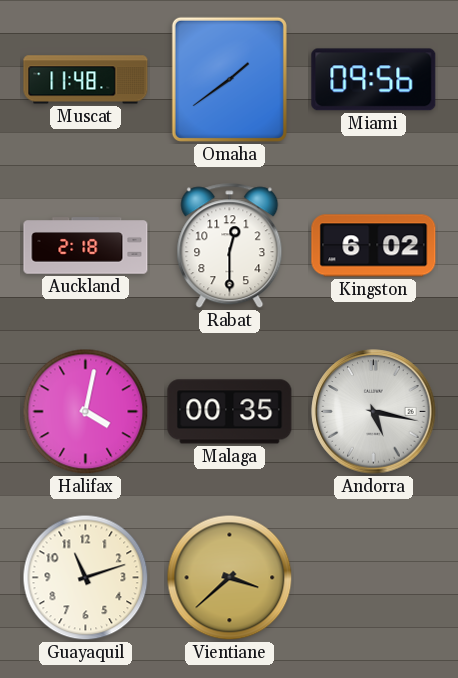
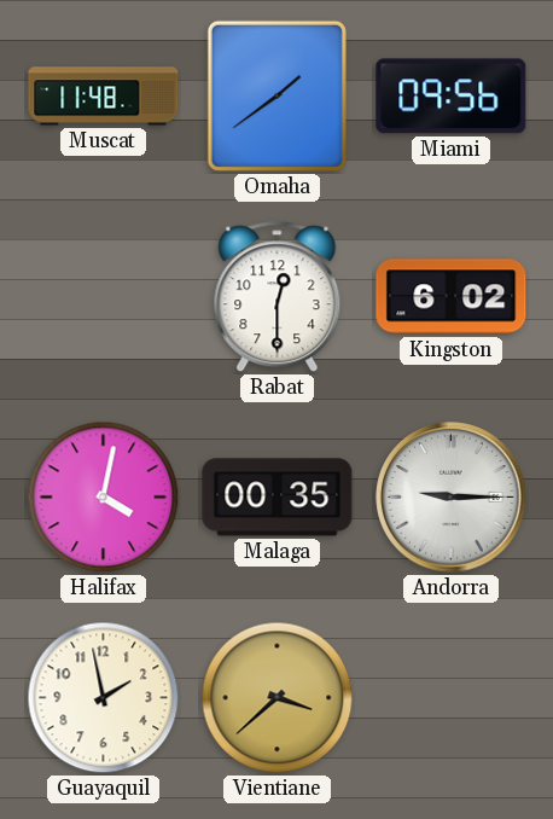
Auckland: 2:18 -> none
Andorra: 5:17 -> 9:15
Guayaquil: 11:12 -> 1:58
